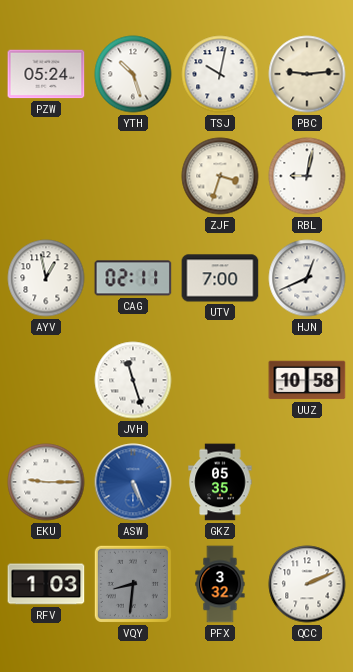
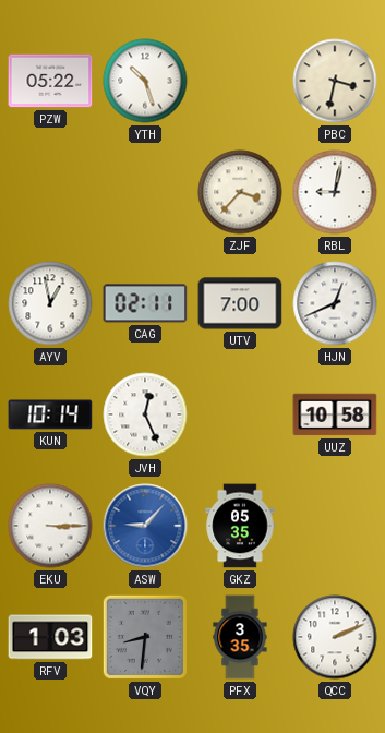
PZW: 05:24 -> 05:22
TSJ: 10:02 -> none
PBC: 9:14 -> 3:32
ZJF: 3:33 -> 3:37
KUN: none -> 10:14
JVH: 11:27 -> 12:26
EKU: 9:15 -> 3:15
ASW: 5:26 -> 9:07
PFX: 3:32 -> 3:35
